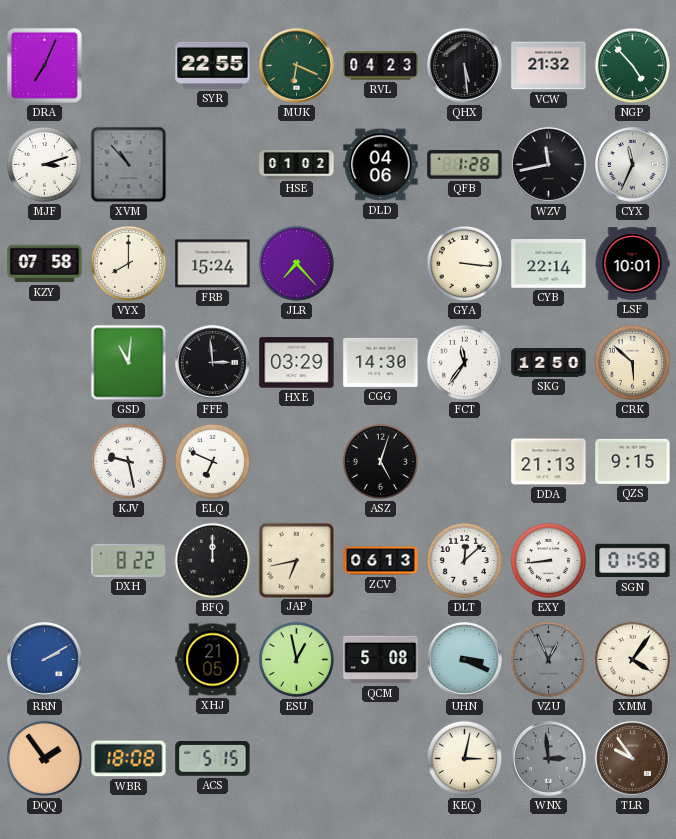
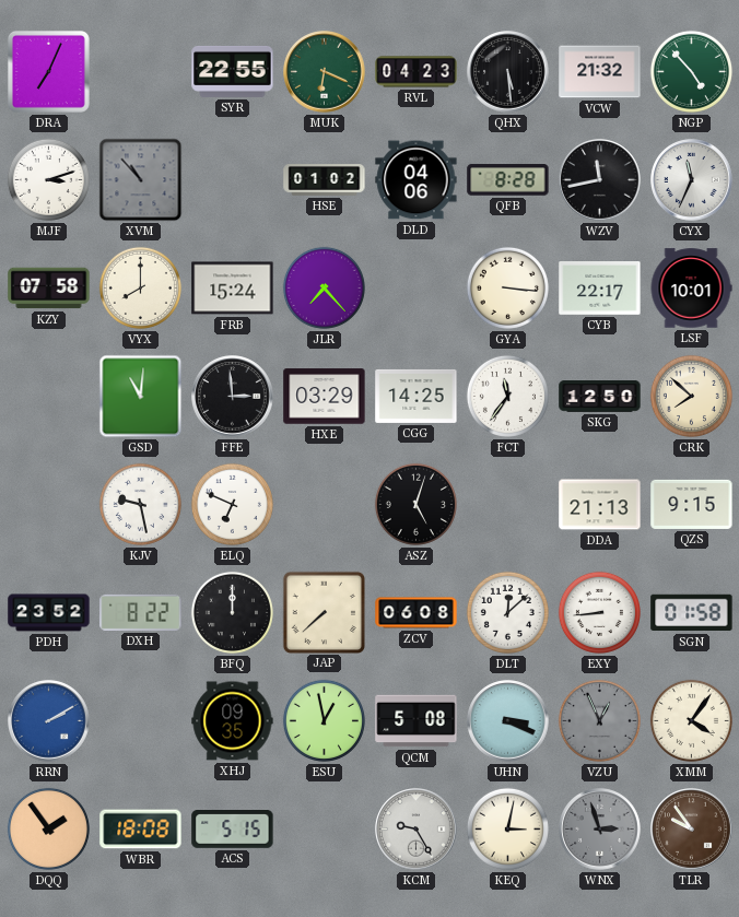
QFB: 1:28 -> 8:28
CYB: 22:14 -> 22:17
CGG: 14:30 -> 14:25
CRK: 5:52 -> 7:52
PDH: none -> 23:52
JAP: 6:43 -> 7:38
ZCV: 06:13 -> 06:08
XHJ: 21:05 -> 09:35
KCM: none -> 9:25
WNX: 2:59 -> 2:57
